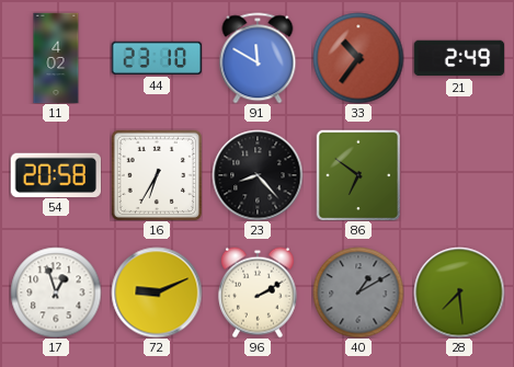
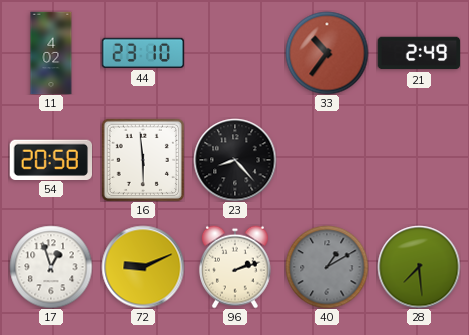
91: 11:50 -> none
16: 6:35 -> 5:59
86: 6:51 -> none
96: 2:10 -> 2:12
